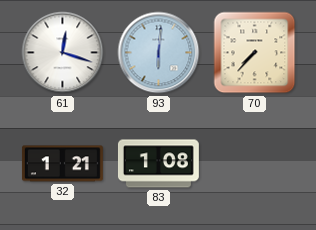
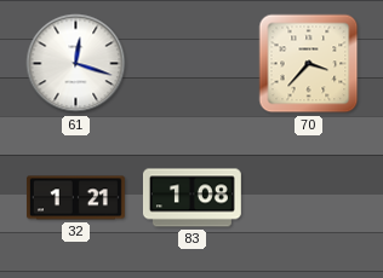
93: 6:01 -> none
70: 7:37 -> 3:37
